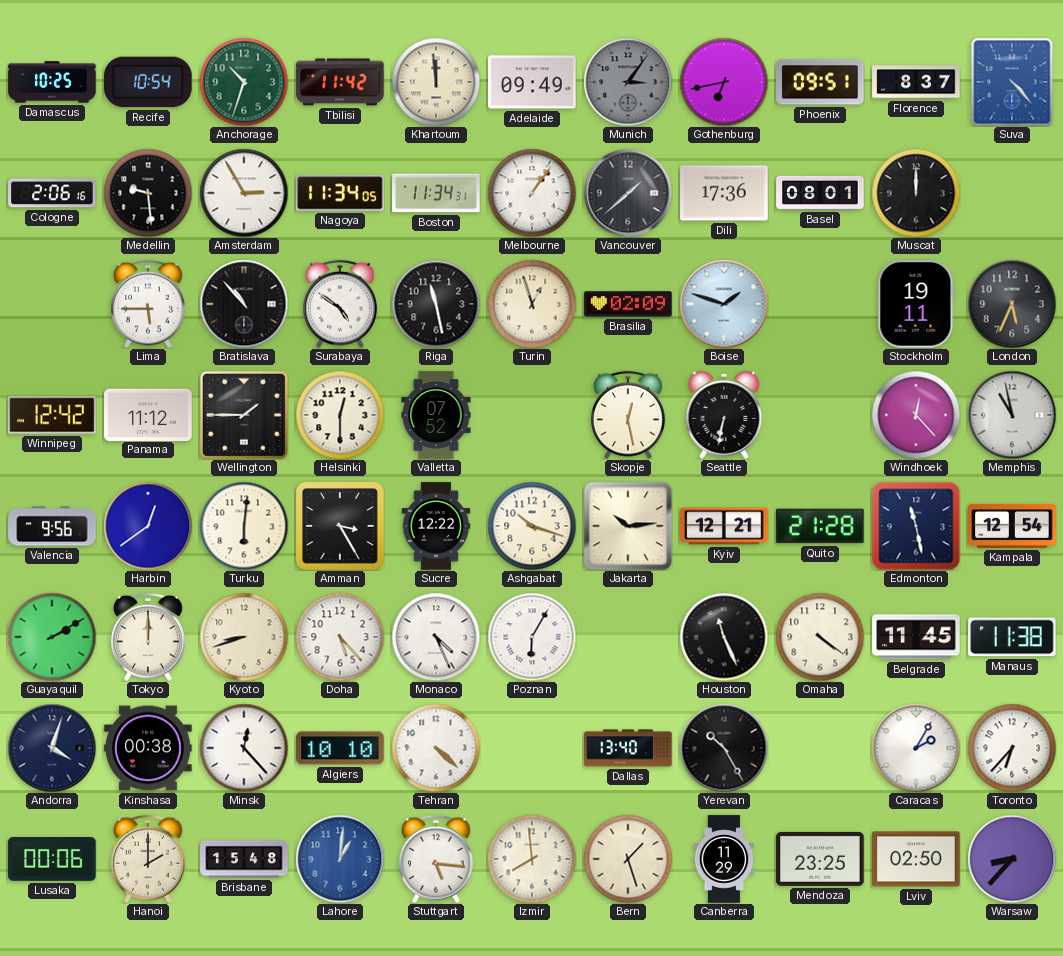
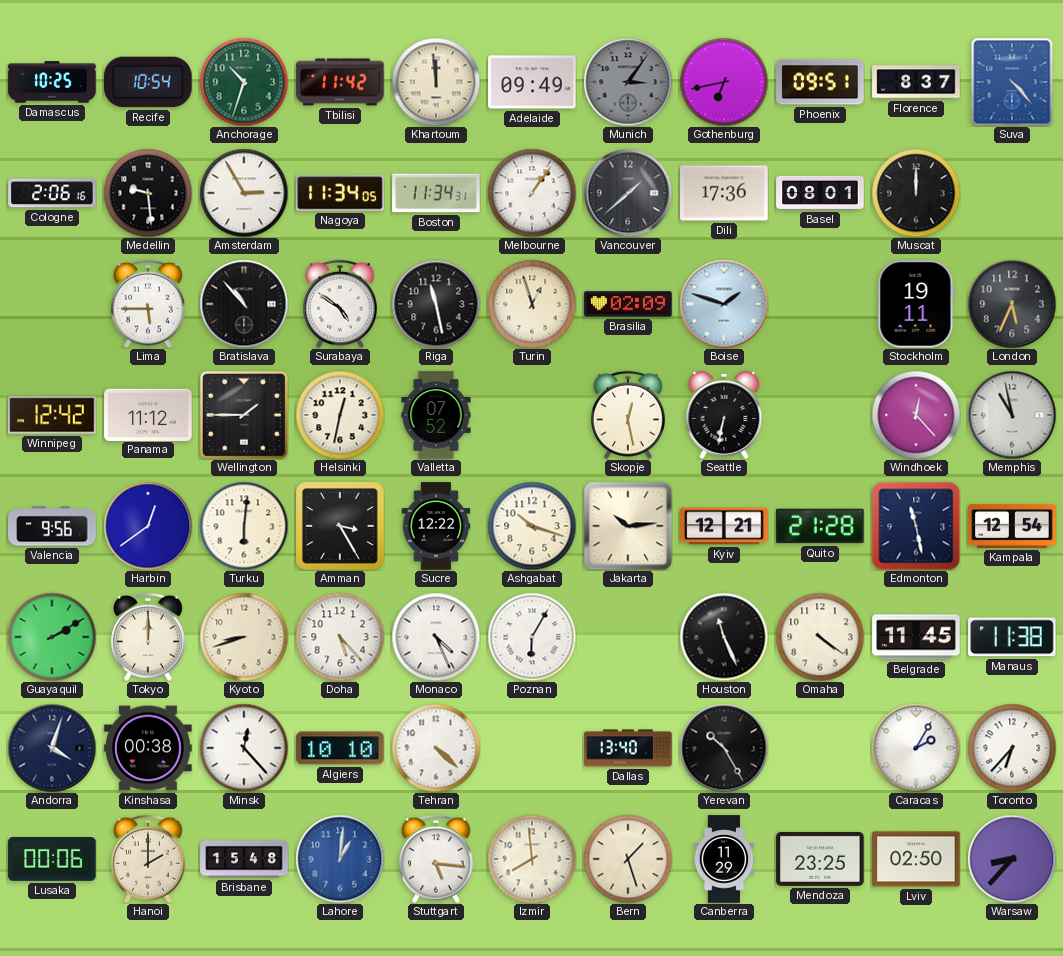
Helsinki: 12:30 -> 12:32
